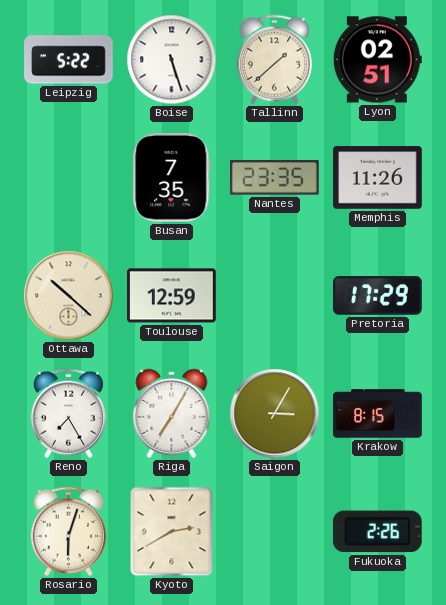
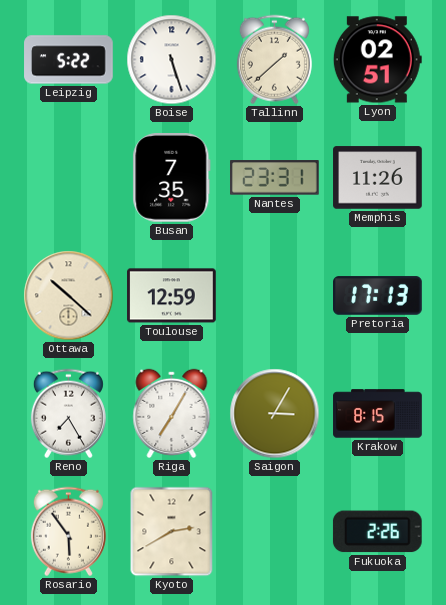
Nantes: 23:35 -> 23:31
Pretoria: 17:29 -> 17:13
Rosario: 6:03 -> 5:54
